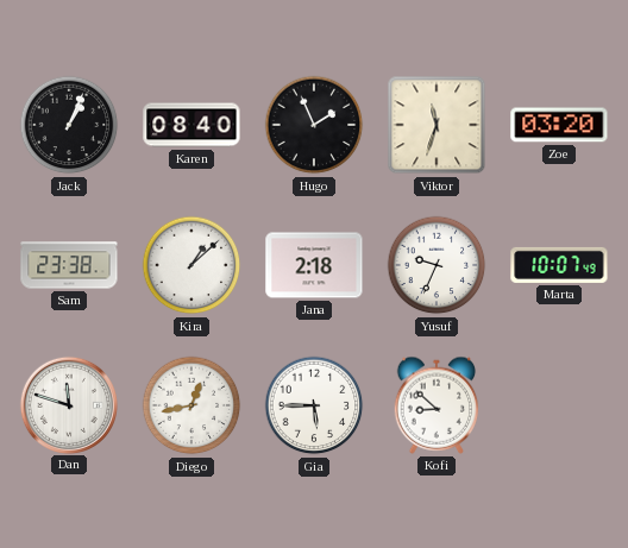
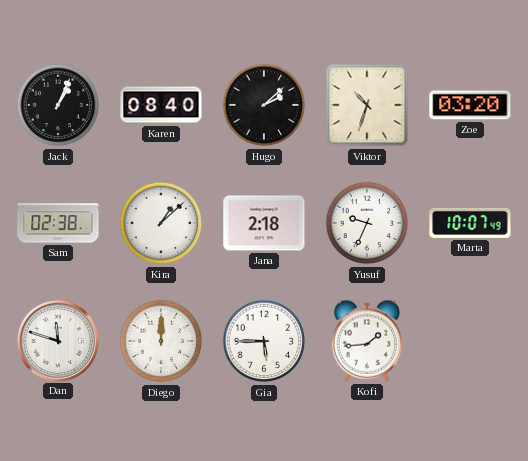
Hugo: 1:56 -> 2:08
Viktor: 11:33 -> 10:33
Sam: 23:38 -> 02:38
Diego: 12:43 -> 12:00
Kofi: 8:52 -> 1:44
